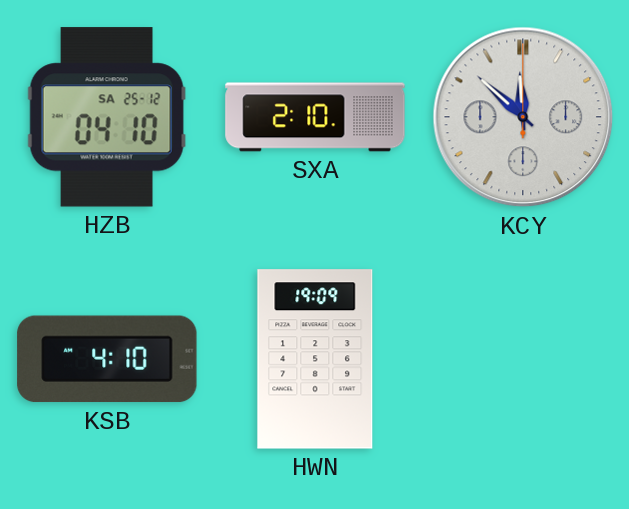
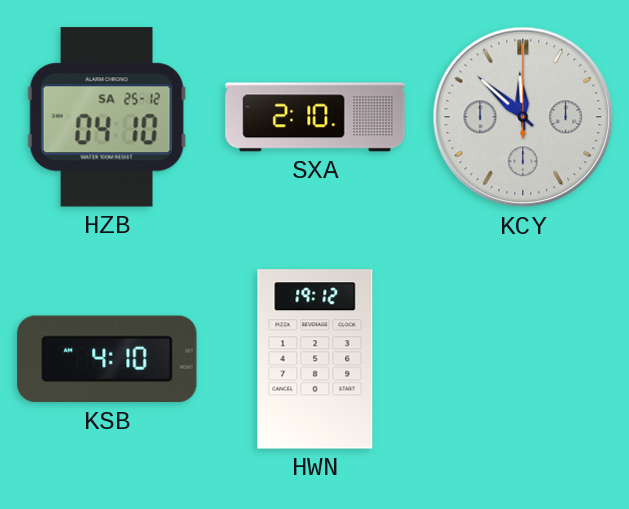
HWN: 19:09 -> 19:12
